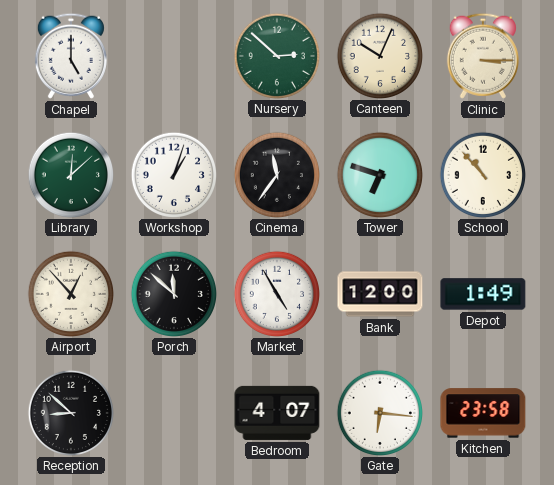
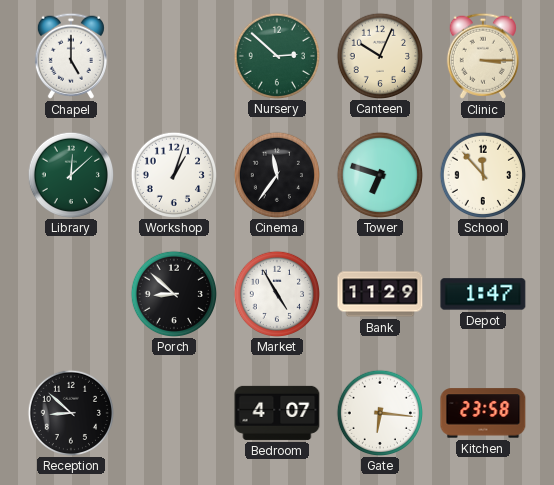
School: 10:53 -> 11:53
Airport: 12:53 -> none
Porch: 11:52 -> 8:52
Bank: 12:00 -> 11:29
Depot: 1:49 -> 1:47
